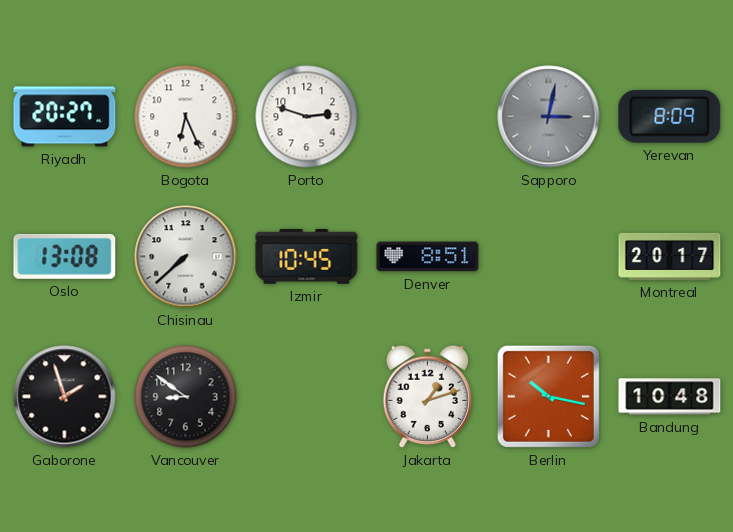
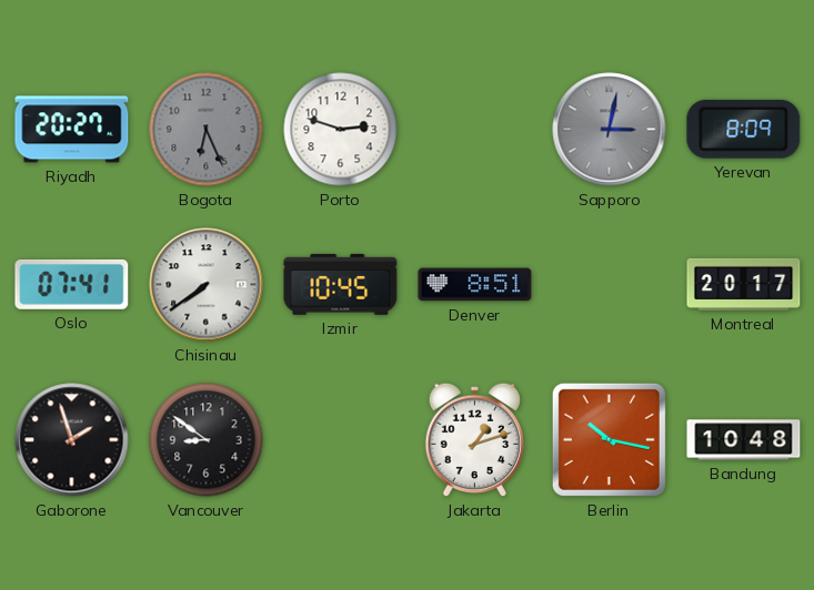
Bogota dial: white -> grey
Oslo: 13:08 -> 07:41
Chisinau: 7:38 -> 7:39
